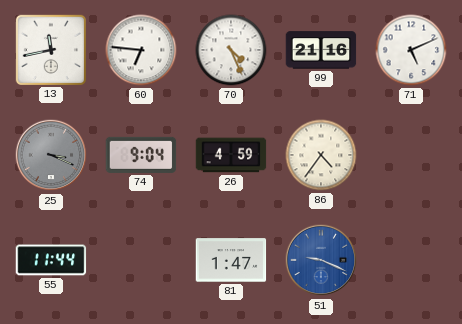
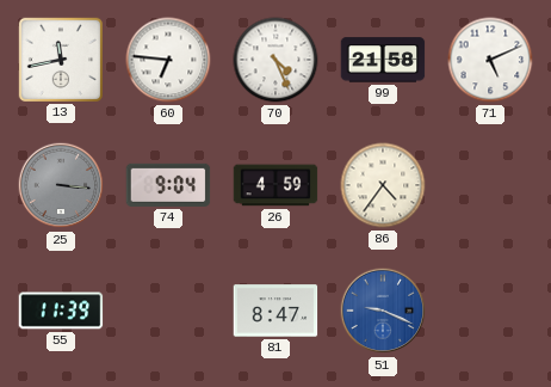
99: 21:16 -> 21:58
25: 3:19 -> 3:16
55: 11:44 -> 11:39
81: 1:47 -> 8:47
